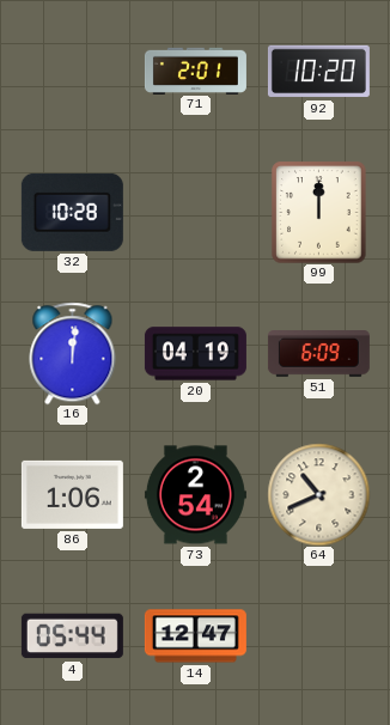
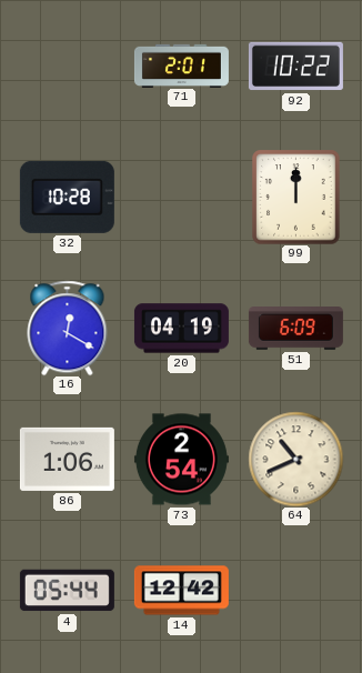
92: 10:20 -> 10:22
16: 12:01 -> 12:20
14: 12:47 -> 12:42
